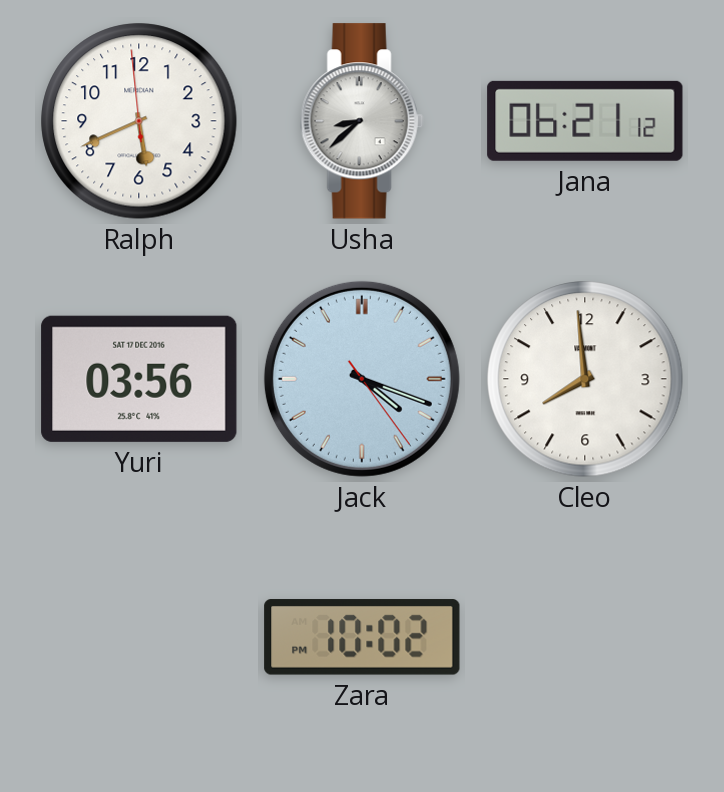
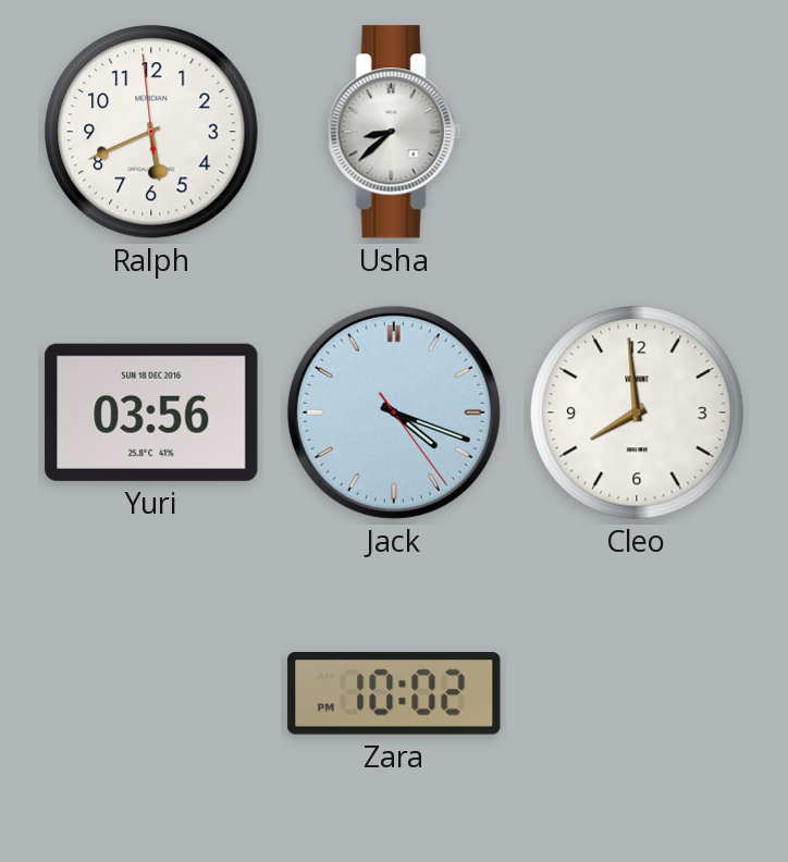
Jana: 06:21 -> none
Yuri date: SAT 17 DEC 2016 -> SUN 18 DEC 2016
